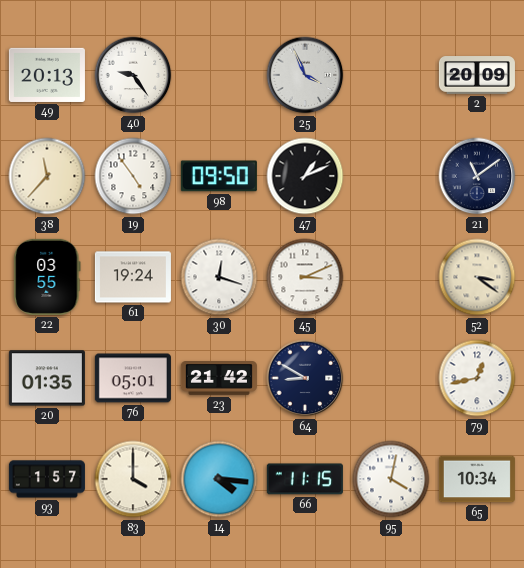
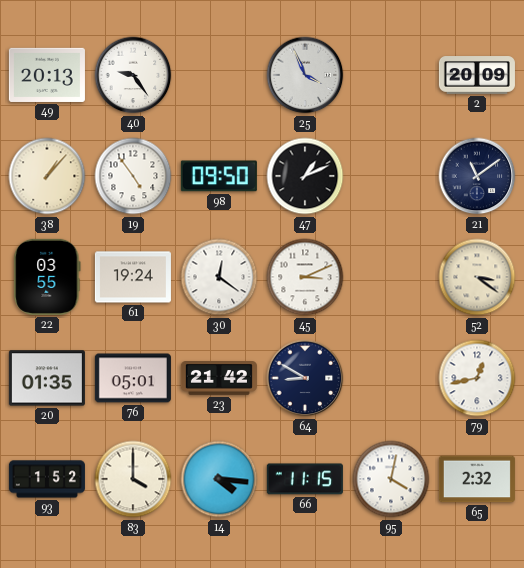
38: 11:37 -> 1:07
30: 12:18 -> 12:21
93: 1:57 -> 1:52
65: 10:34 -> 2:32
